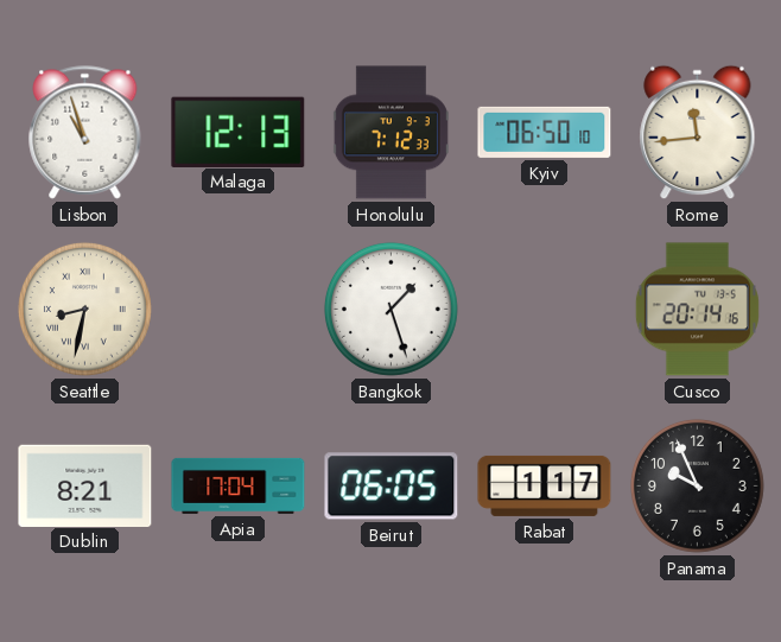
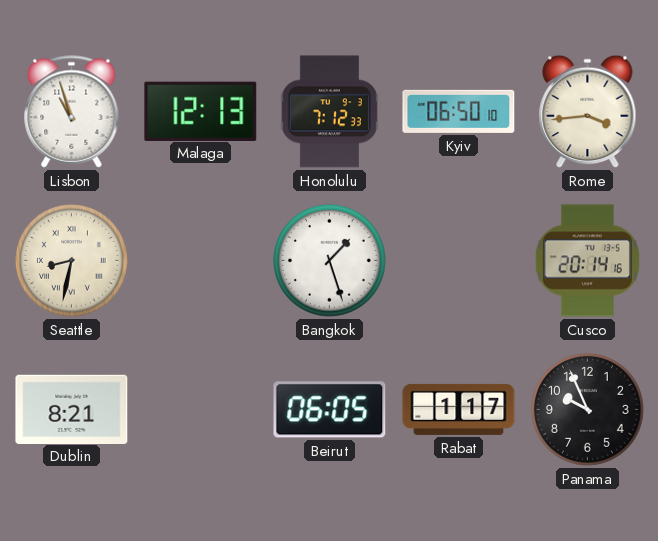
Rome: 11:44 -> 3:44
Apia: 17:04 -> none
